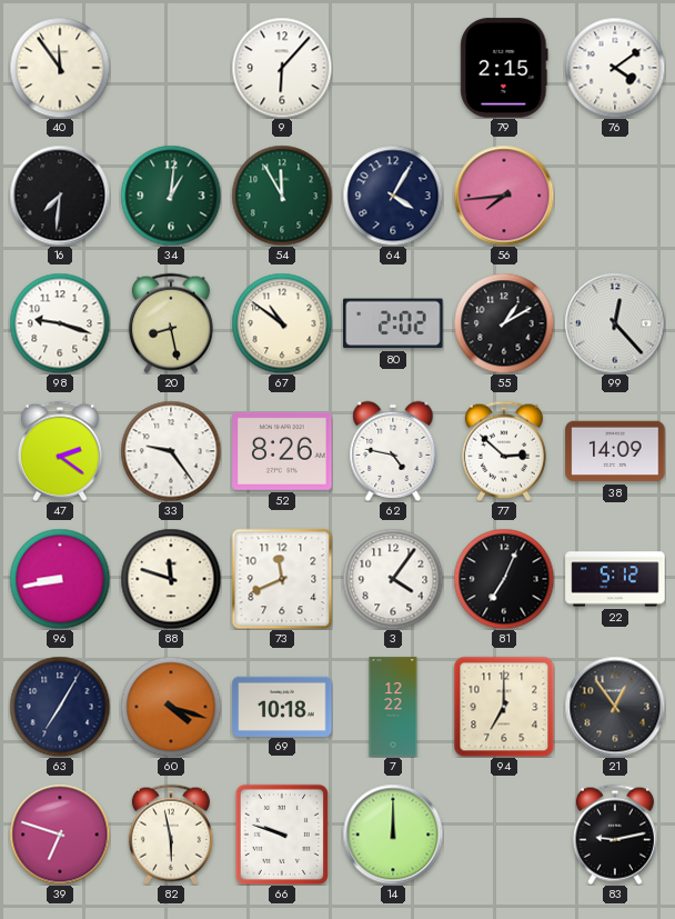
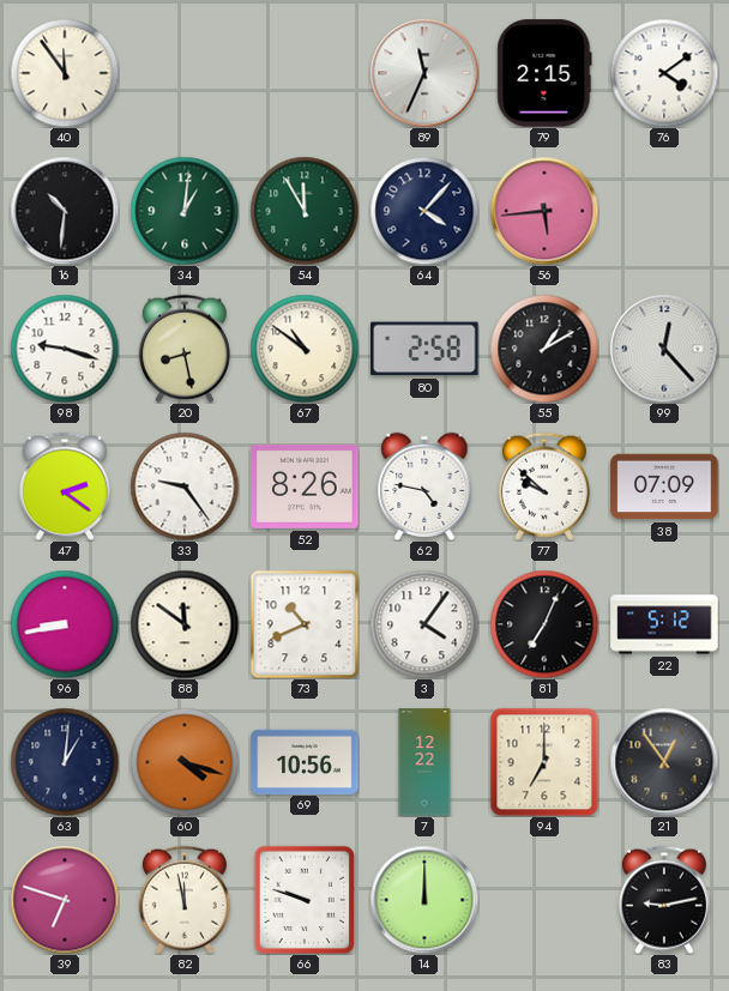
9: 6:07 -> none
89: none -> 11:34
16: 7:31 -> 10:31
64: 4:05 -> 4:07
56: 7:44 -> 5:44
80: 2:02 -> 2:58
77: 2:52 -> 9:52
38: 14:09 -> 07:09
88: 11:48 -> 11:51
73: 11:41 -> 10:41
63: 7:05 -> 1:01
69: 10:18 -> 10:56
82: 5:58 -> 11:58
